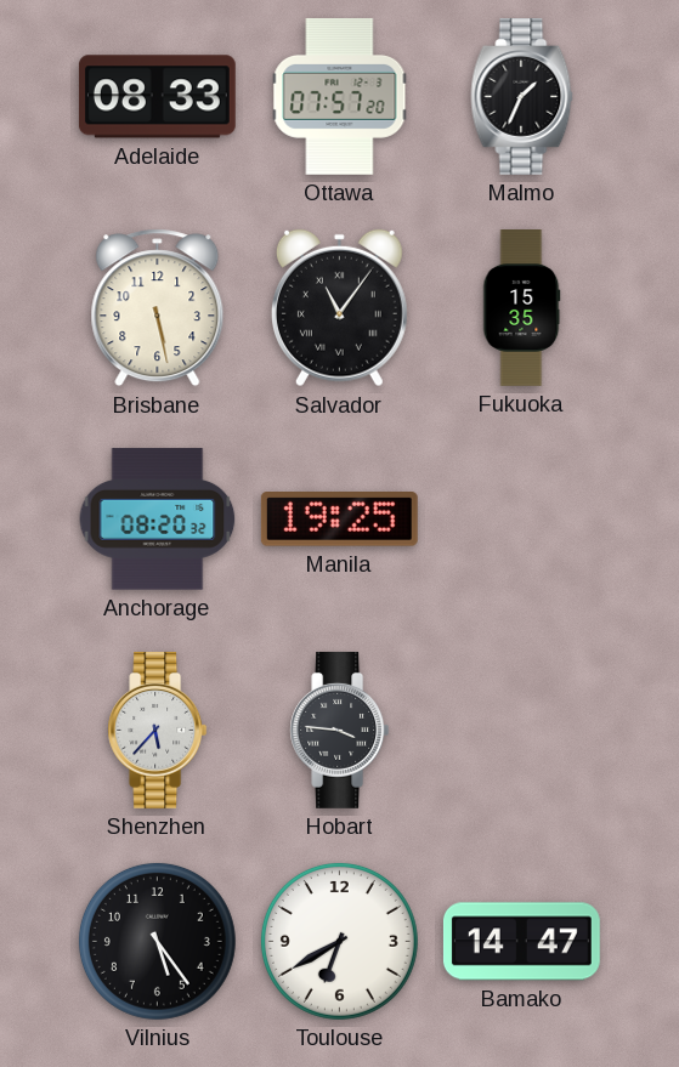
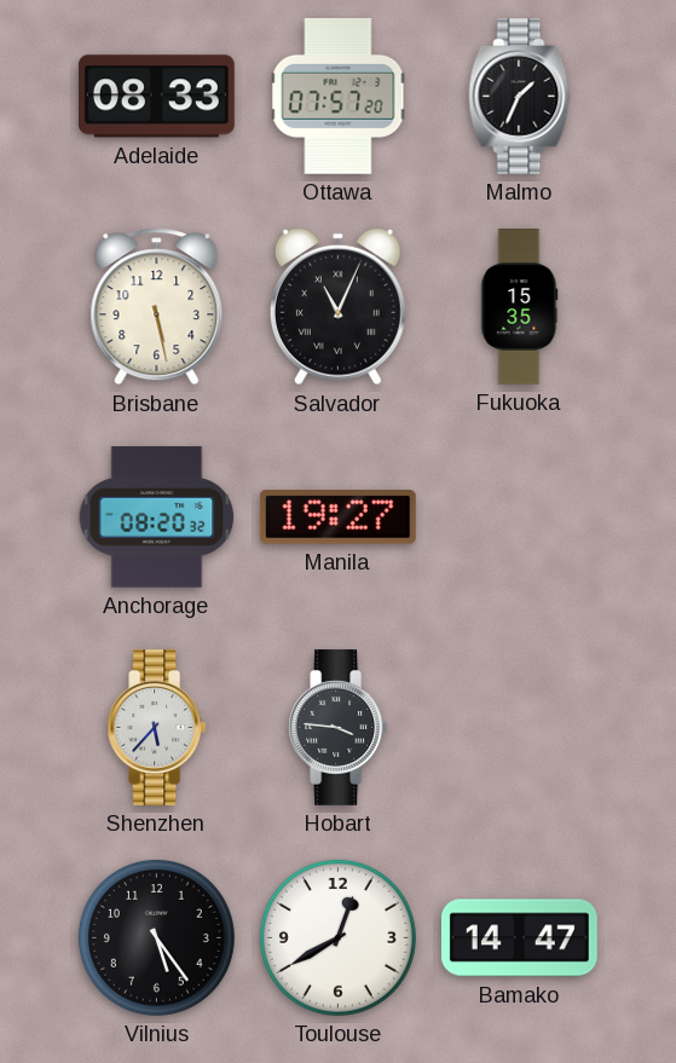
Salvador: 11:06 -> 11:04
Manila: 19:25 -> 19:27
Toulouse: 6:40 -> 12:40
